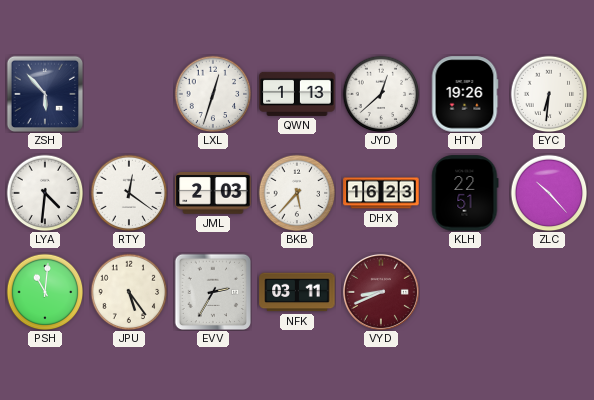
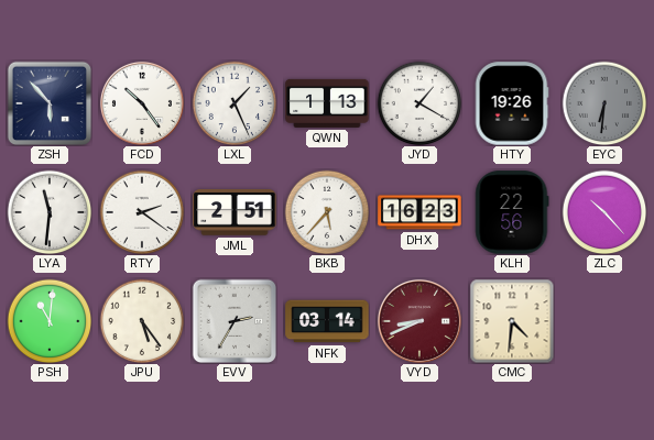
FCD: none -> 10:24
LXL: 12:33 -> 1:26
JYD: 12:38 -> 1:20
EYC dial: white -> grey
LYA: 4:31 -> 11:31
RTY: 12:21 -> 2:21
JML: 2:03 -> 2:51
KLH: 22:51 -> 22:56
NFK: 03:11 -> 03:14
CMC: none -> 4:31
